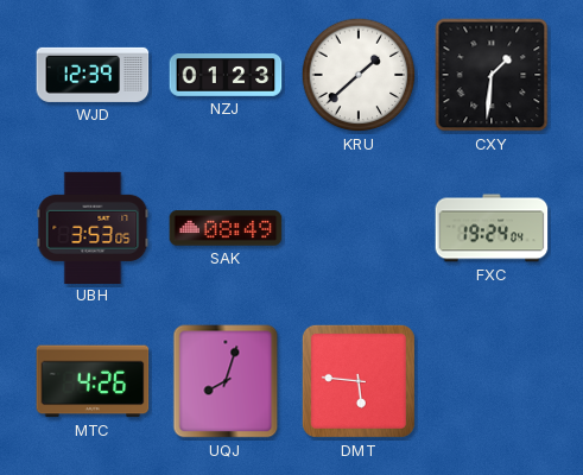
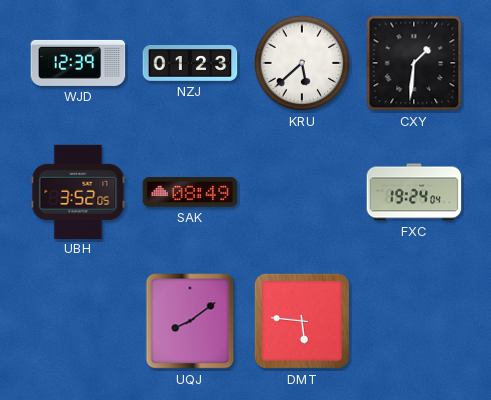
KRU: 1:38 -> 5:38
UBH: 3:53 -> 3:52
MTC: 4:26 -> none
UQJ: 8:03 -> 8:09
